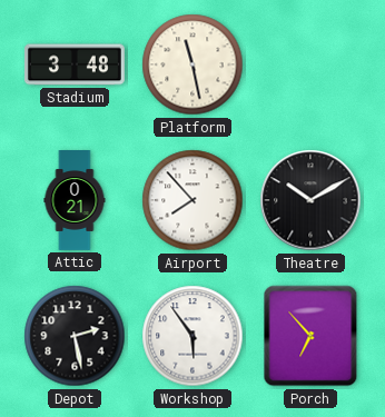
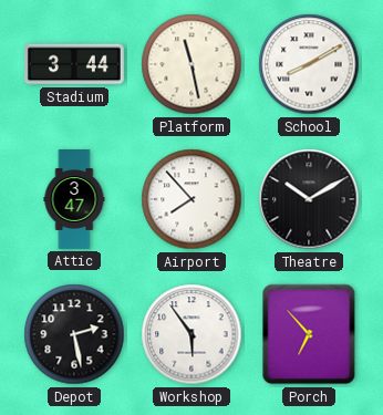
Stadium: 3:48 -> 3:44
School: none -> 8:10
Attic: 0:21 -> 3:47
